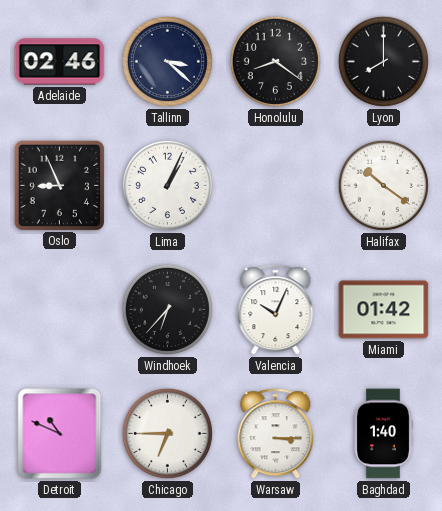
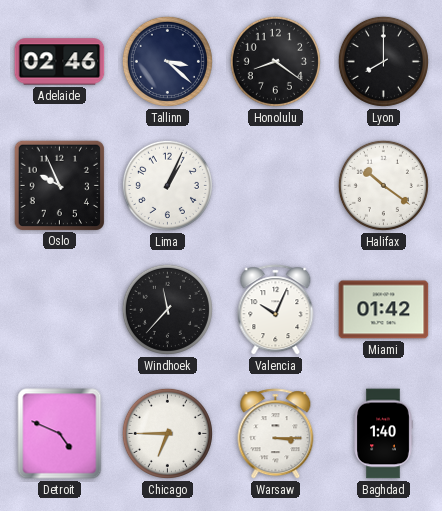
Oslo: 8:56 -> 9:56
Windhoek: 6:37 -> 11:37
Detroit: 10:49 -> 4:49
